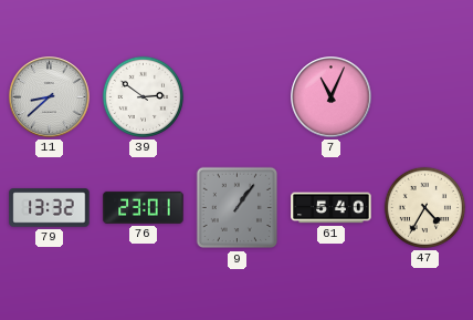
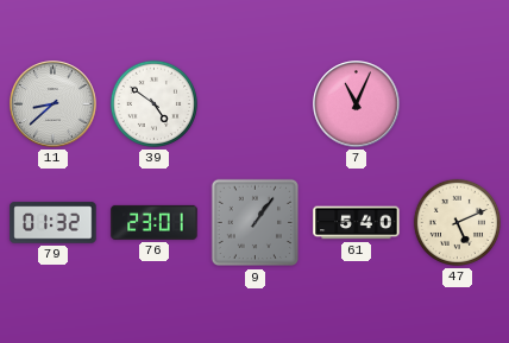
39: 2:51 -> 4:51
79: 13:32 -> 01:32
47: 4:35 -> 5:11
